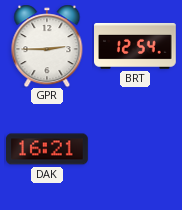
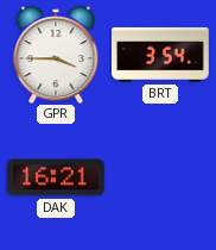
GPR: 2:45 -> 3:45
BRT: 12:54 -> 3:54
